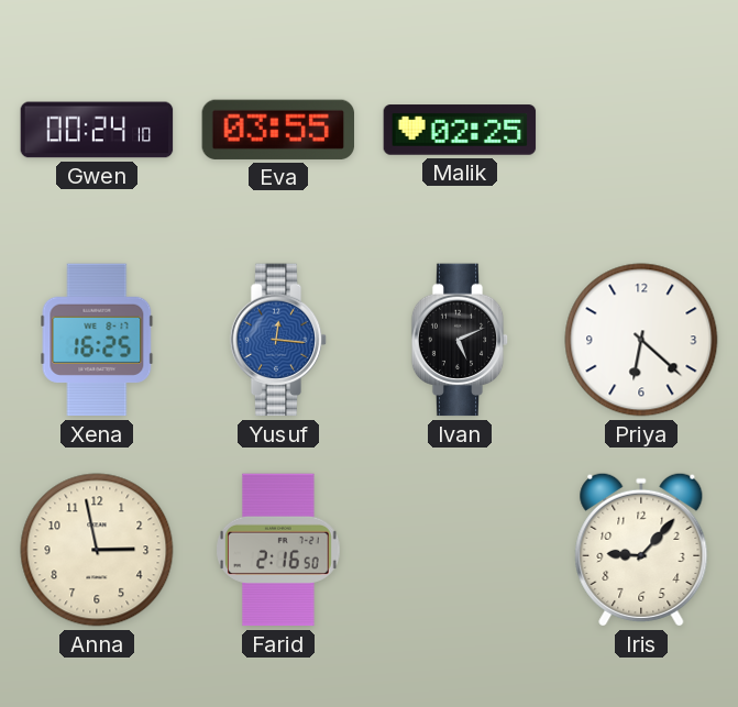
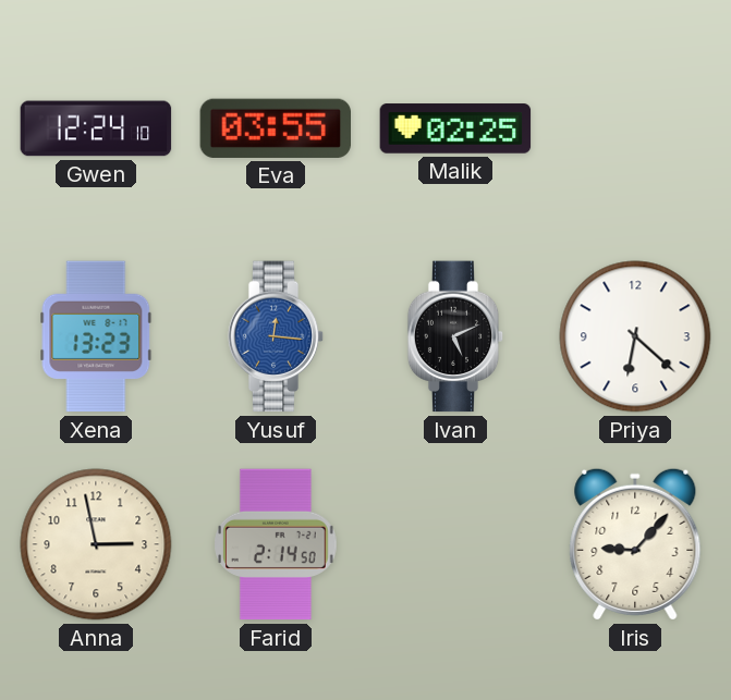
Gwen: 00:24 -> 12:24
Xena: 16:25 -> 13:23
Farid: 2:16 -> 2:14
